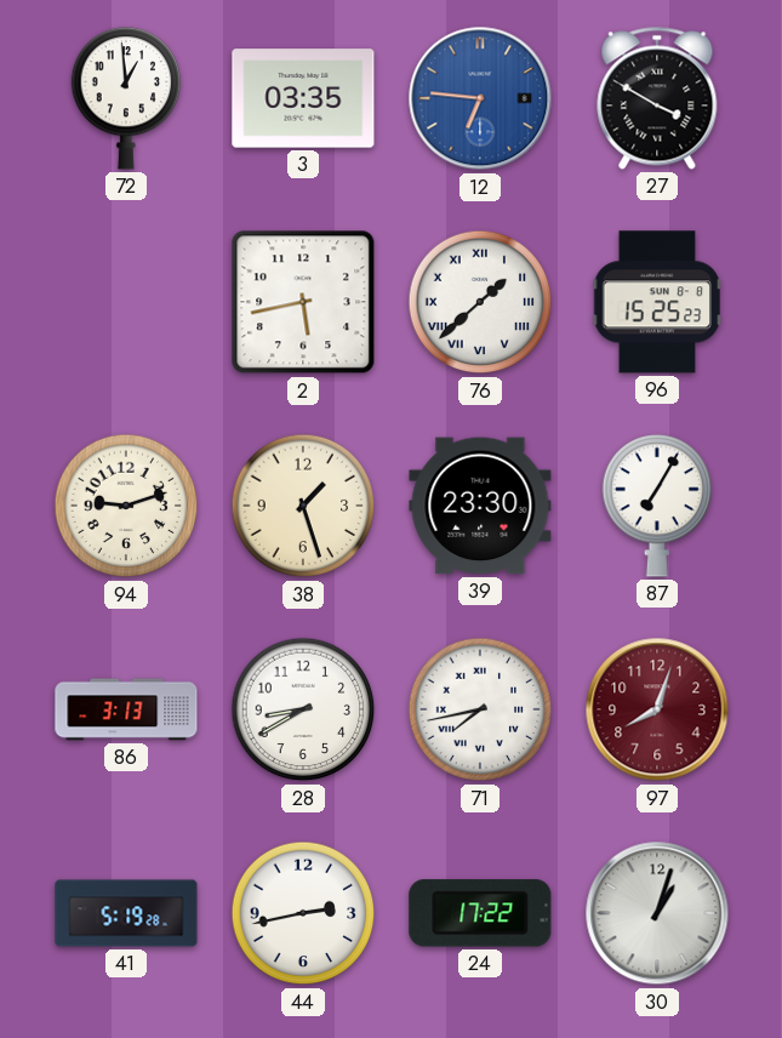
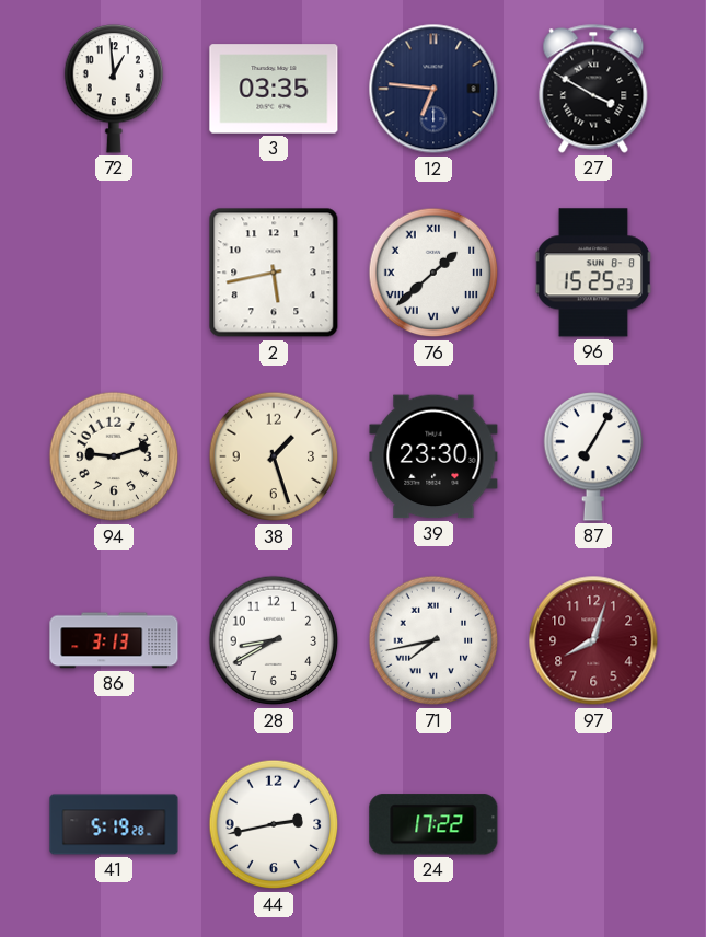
12 dial: blue -> navy
30: 1:03 -> none
